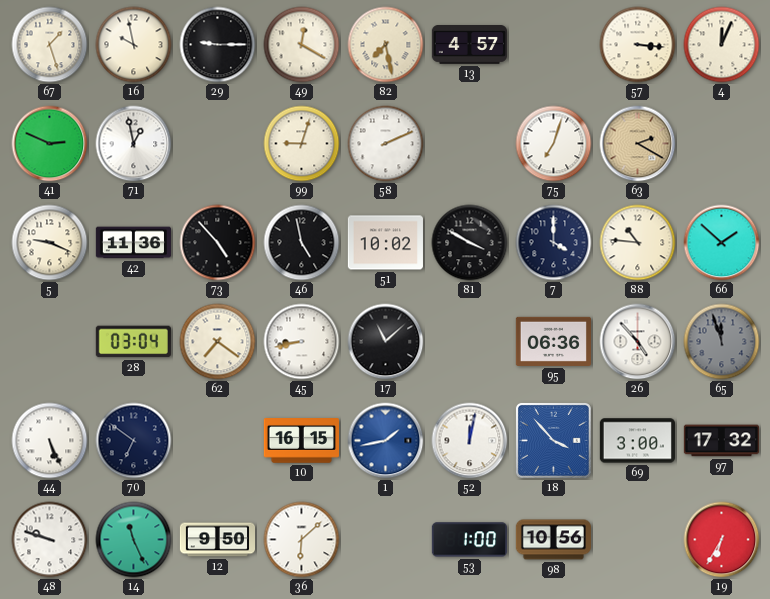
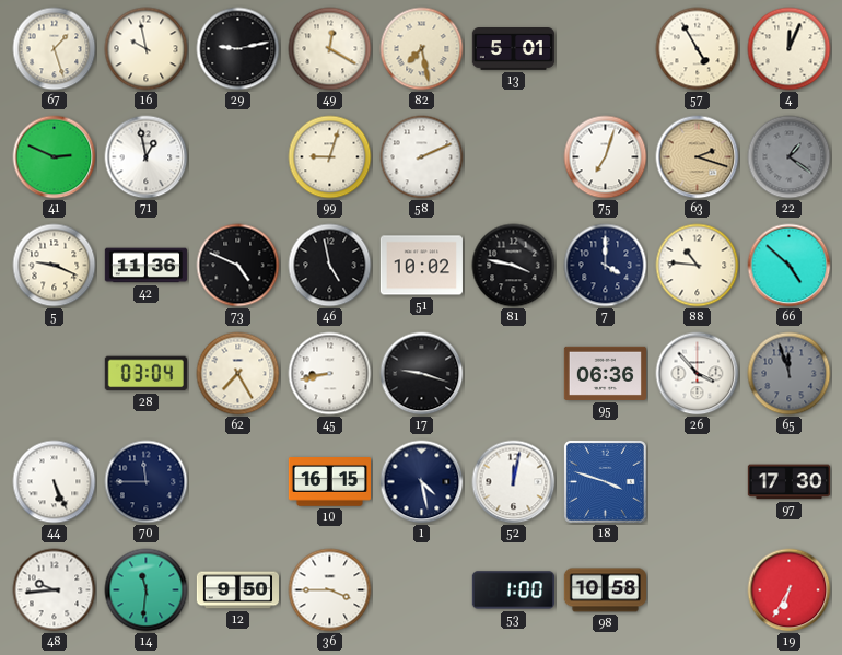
29: 9:15 -> 9:13
13: 4:57 -> 5:01
57: 3:16 -> 4:55
63: 2:20 -> 2:18
22: none -> 1:21
73: 4:53 -> 4:49
81: 3:50 -> 3:47
66: 1:52 -> 4:52
62: 7:21 -> 7:25
17: 11:08 -> 9:18
26: 4:53 -> 3:53
70: 6:51 -> 11:45
1: 1:43 -> 4:28
1 dial: blue -> navy
18: 3:53 -> 3:48
69: 3:00 -> none
97: 17:32 -> 17:30
48: 9:48 -> 9:44
14: 11:26 -> 11:31
36: 6:08 -> 3:45
98: 10:56 -> 10:58
